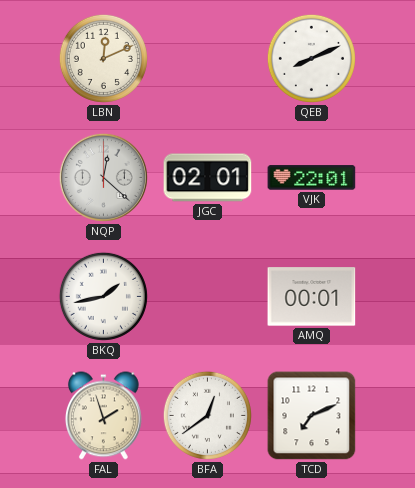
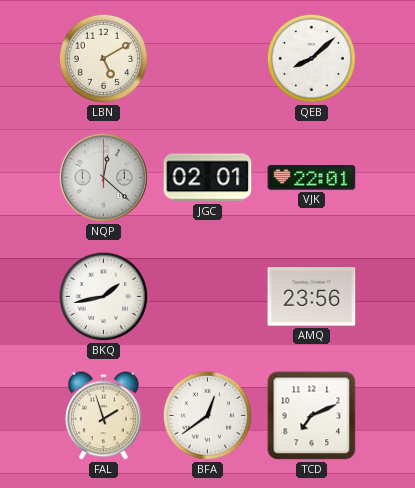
LBN: 12:11 -> 5:10
QEB: 8:11 -> 8:08
AMQ: 00:01 -> 23:56
